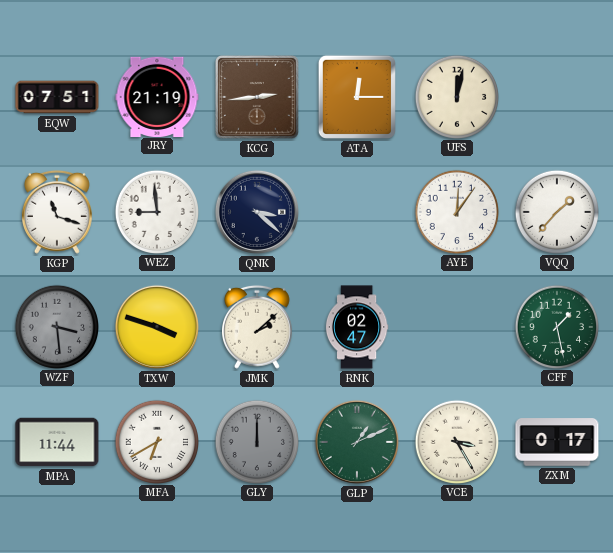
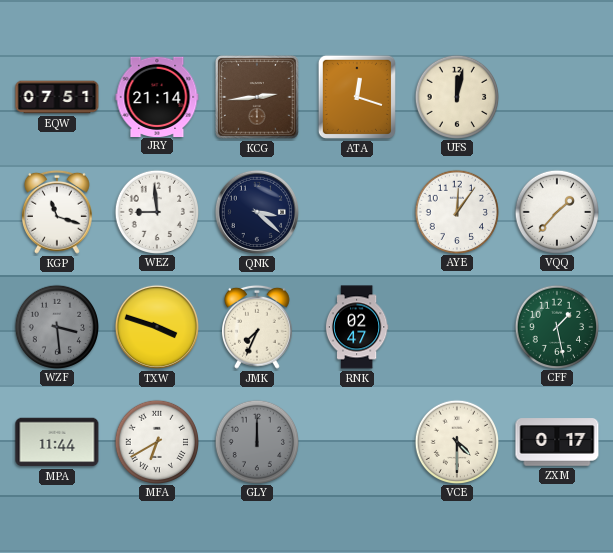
JRY: 21:19 -> 21:14
ATA: 12:15 -> 12:18
JMK: 2:08 -> 7:34
GLP: 1:11 -> none
VCE: 3:25 -> 4:30
